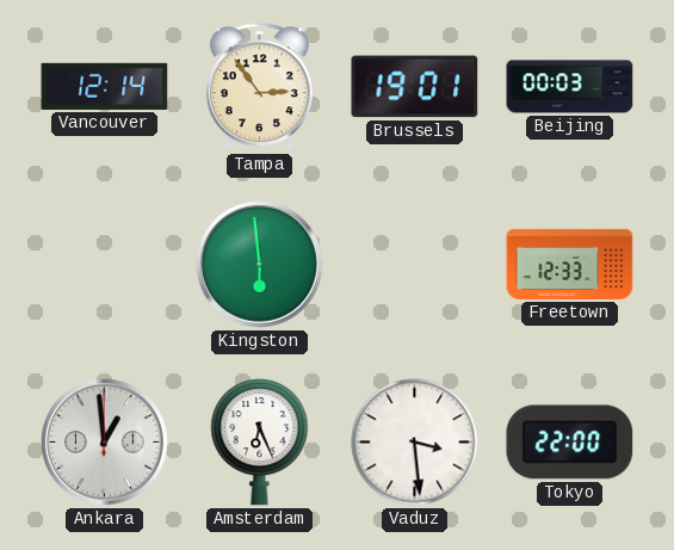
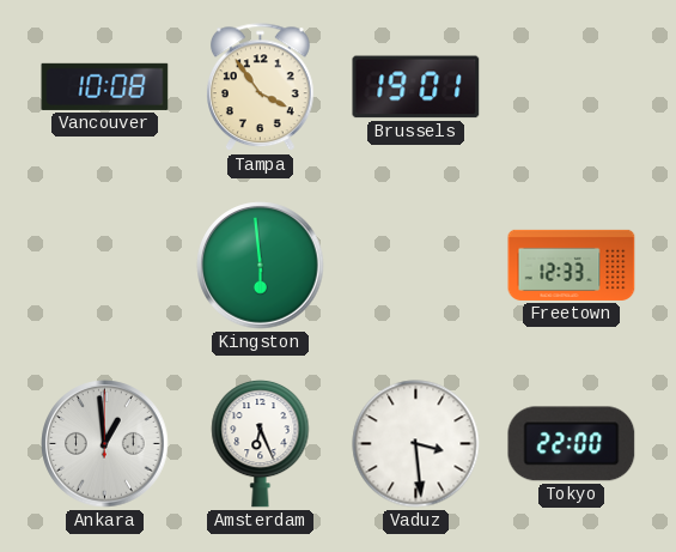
Vancouver: 12:14 -> 10:08
Tampa: 2:54 -> 3:54
Beijing: 00:03 -> none
